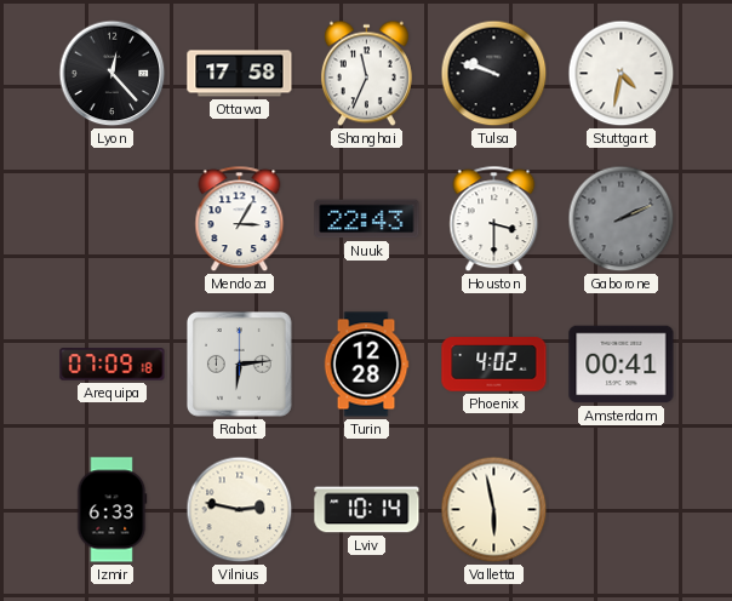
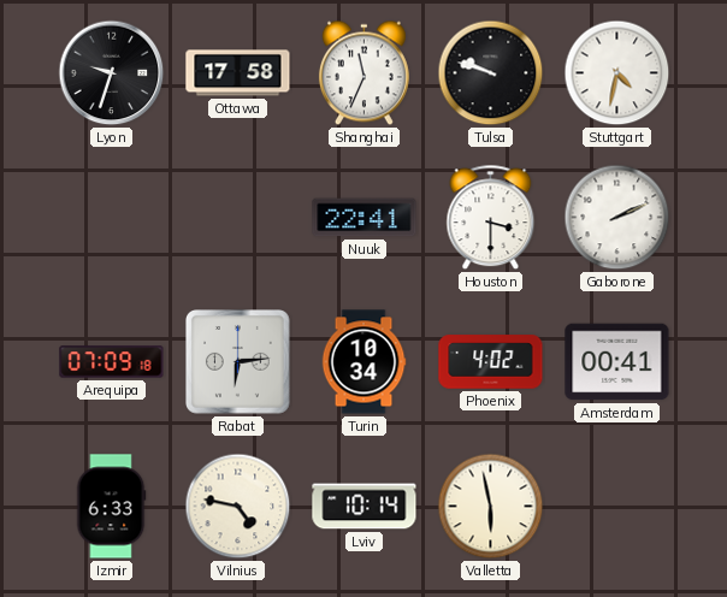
Lyon: 12:23 -> 9:33
Mendoza: 3:05 -> none
Nuuk: 22:43 -> 22:41
Gaborone dial: grey -> white
Turin: 12:28 -> 10:34
Vilnius: 2:47 -> 4:47
